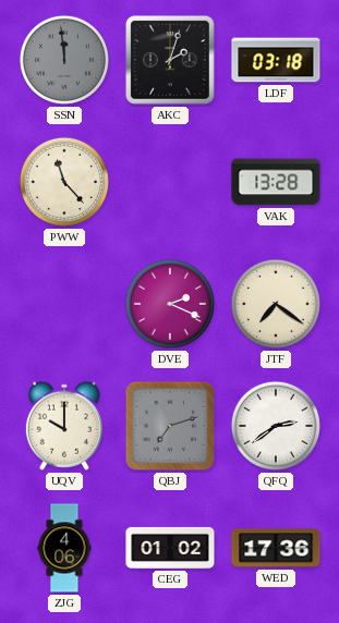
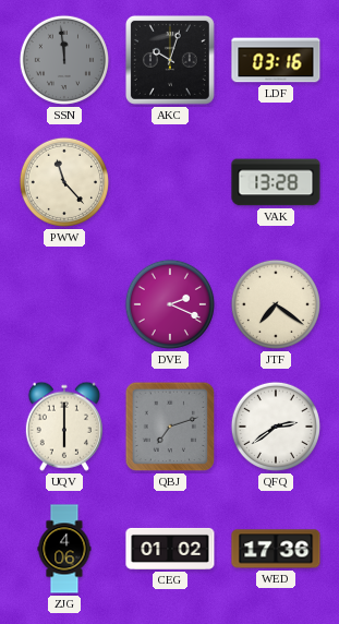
AKC: 2:03 -> 10:03
LDF: 03:18 -> 03:16
UQV: 10:00 -> 6:00
